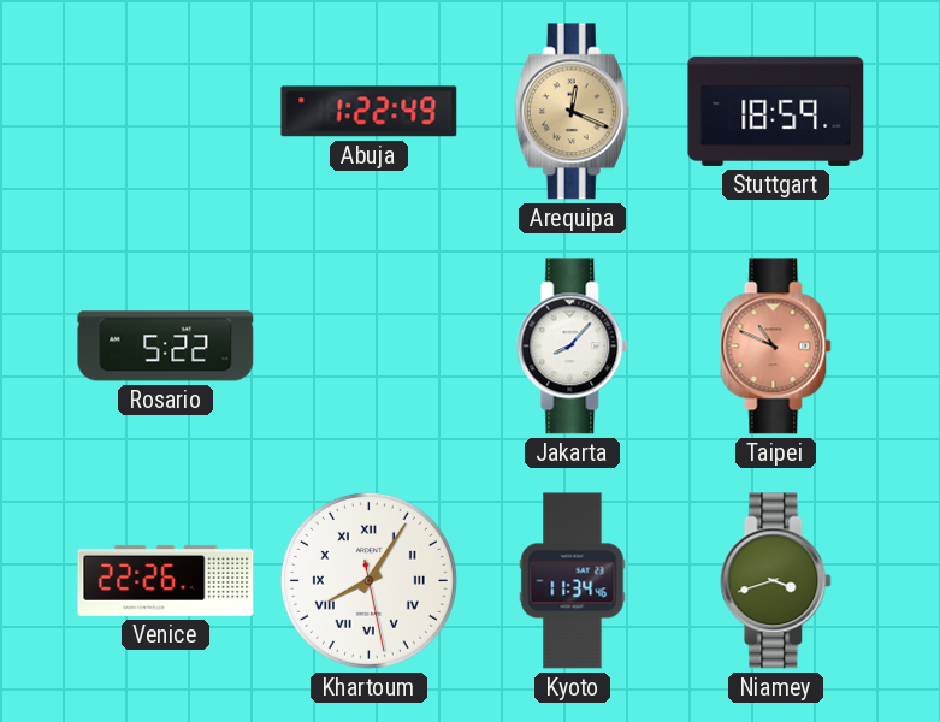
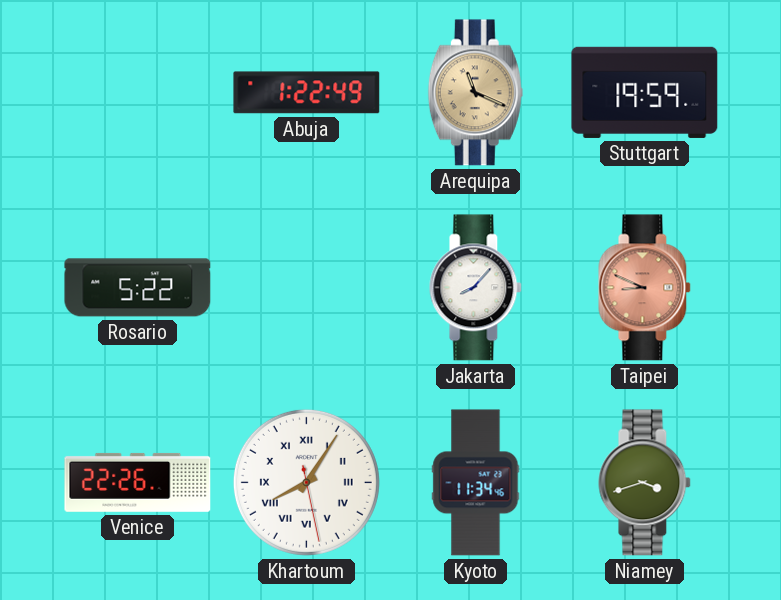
Arequipa: 12:19 -> 11:19
Stuttgart: 18:59 -> 19:59
Taipei: 10:49 -> 8:49
